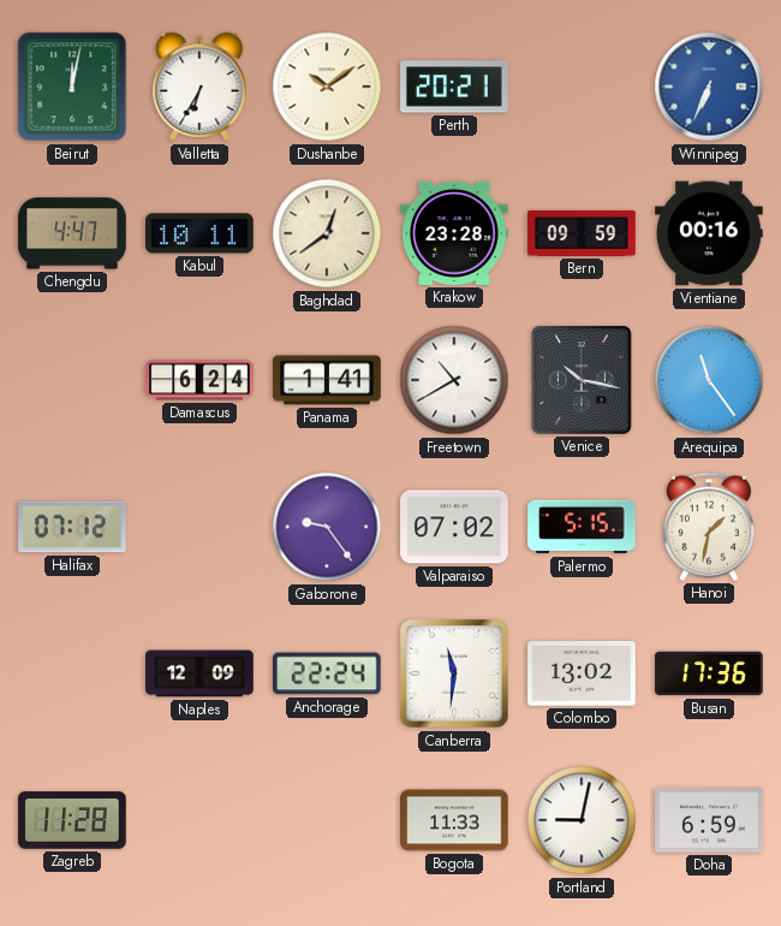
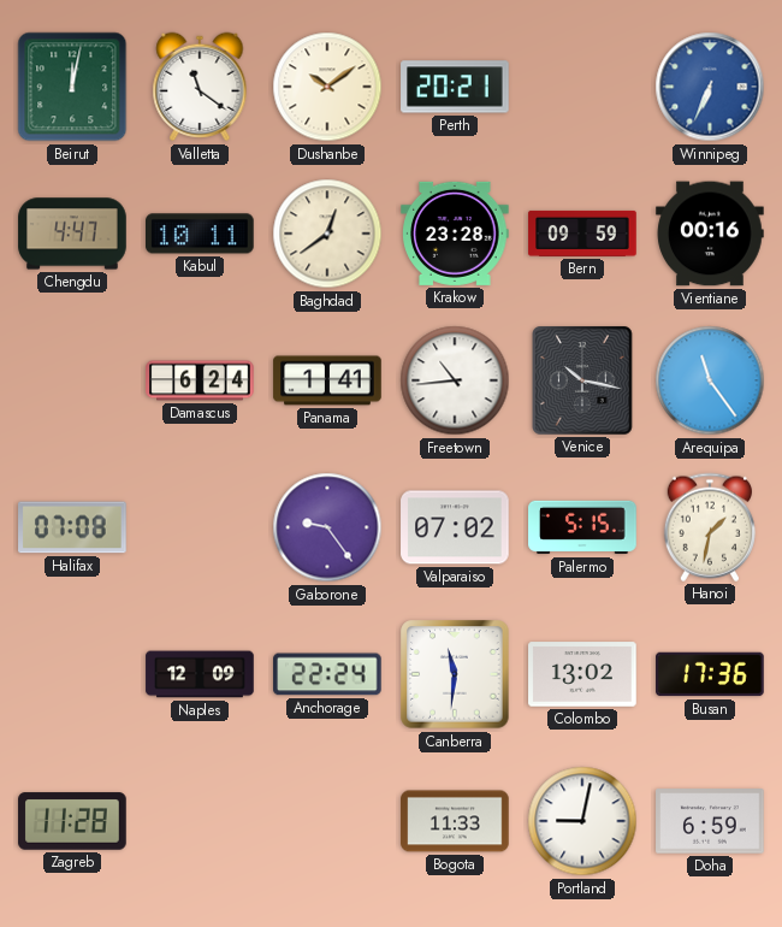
Valletta: 6:35 -> 11:21
Freetown: 10:40 -> 10:44
Halifax: 07:12 -> 07:08
